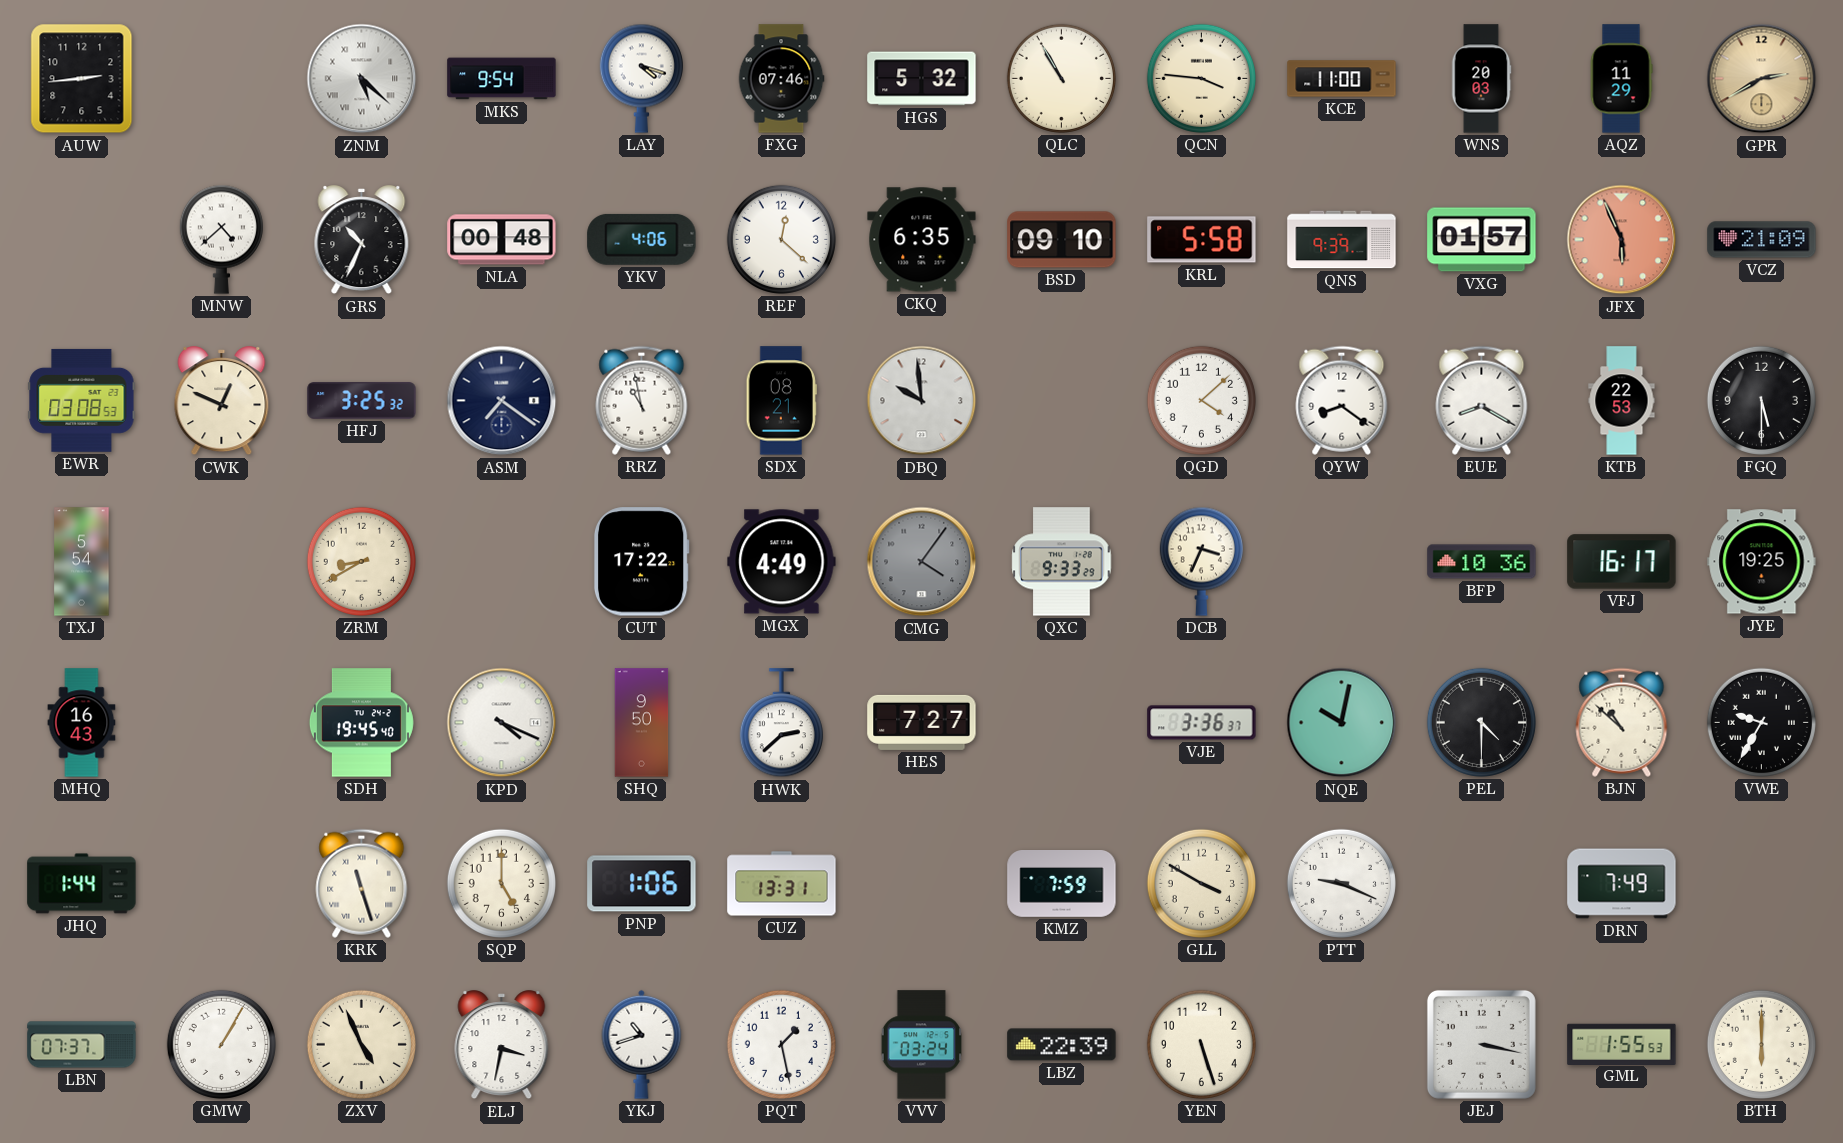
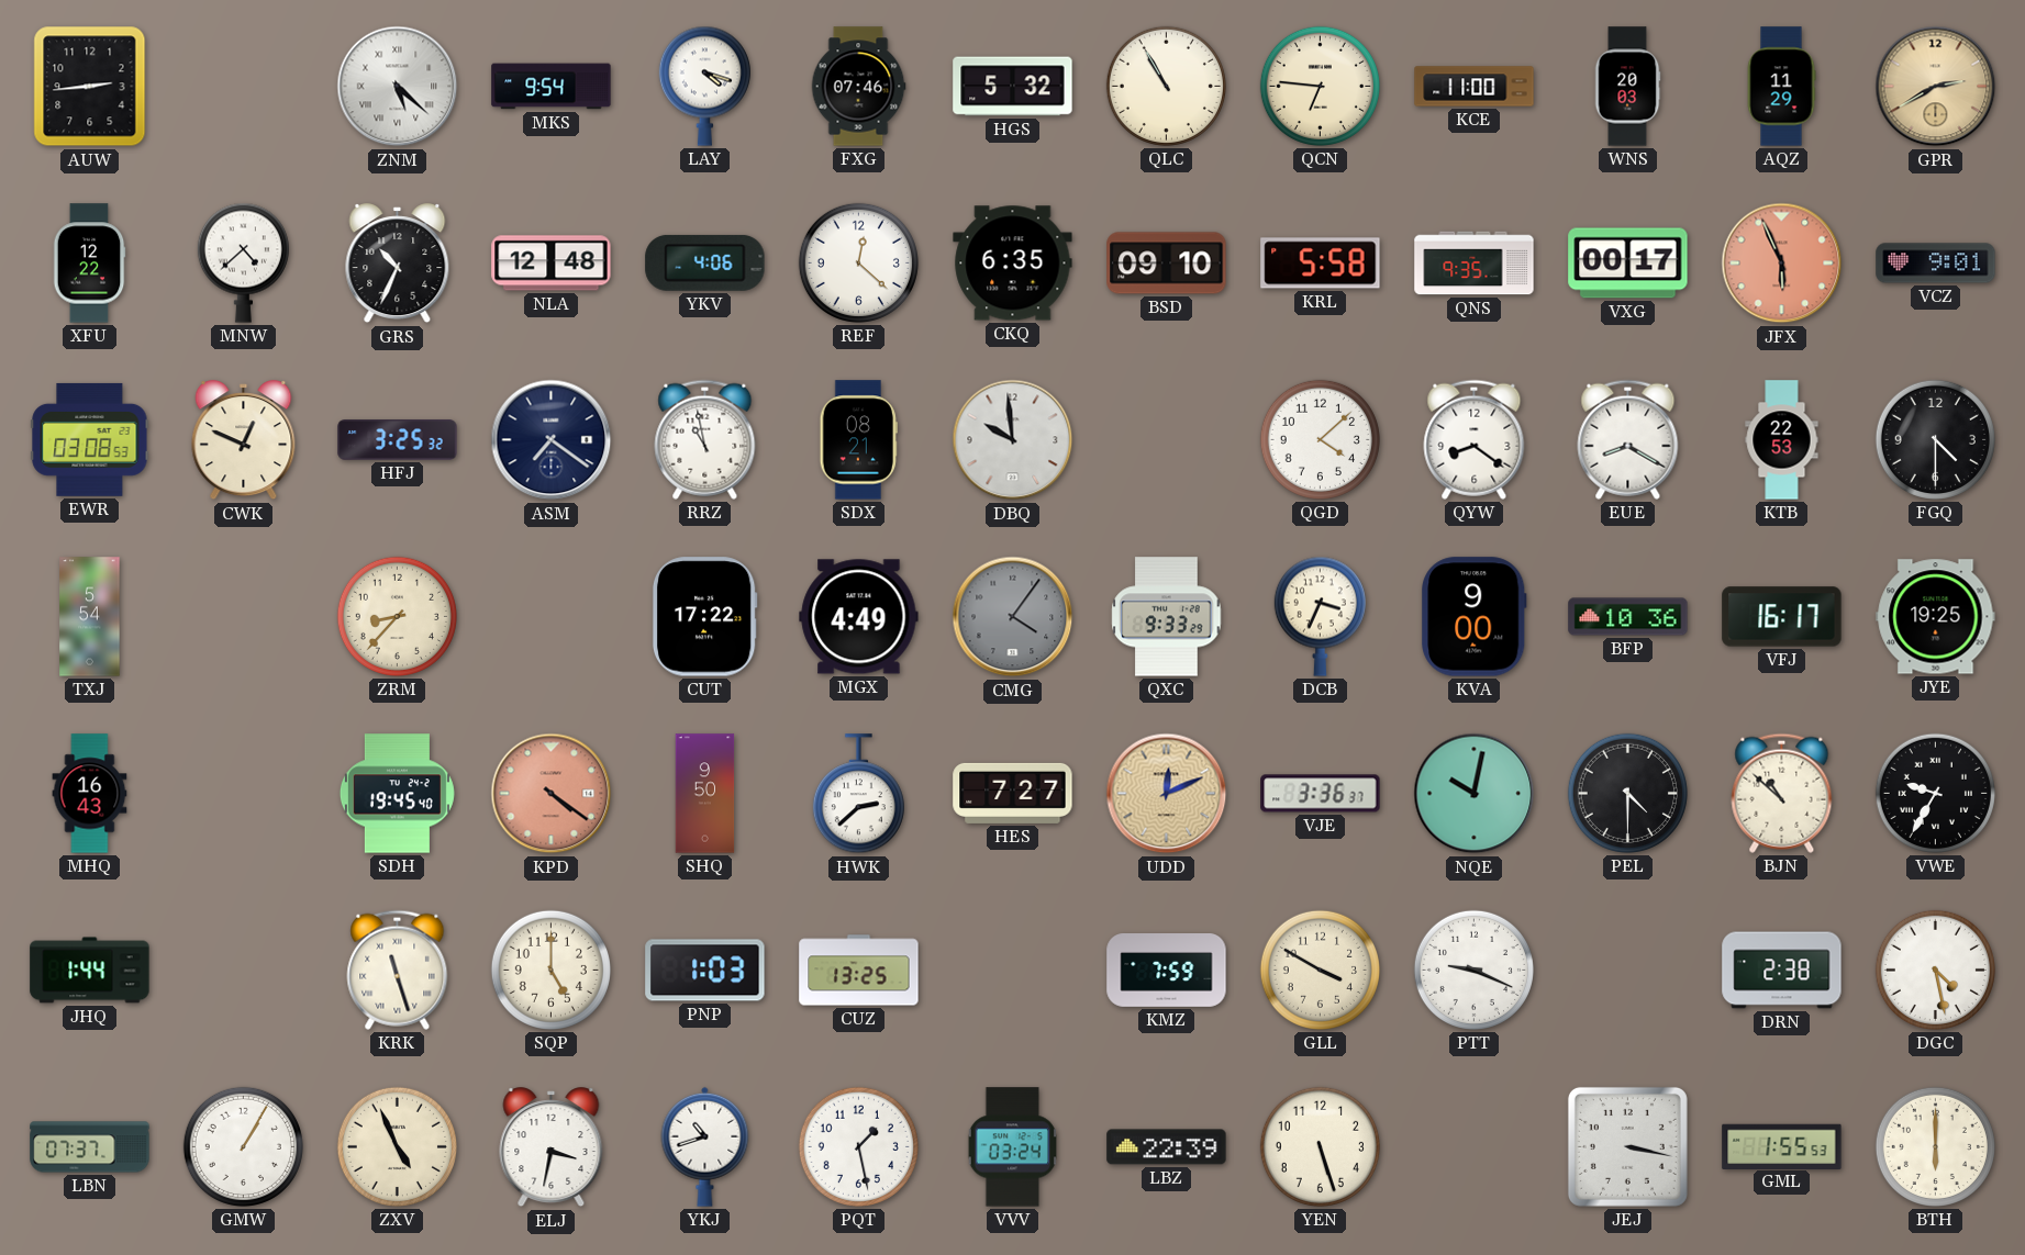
QCN: 3:46 -> 6:46
XFU: none -> 12:22
NLA: 00:48 -> 12:48
QNS: 9:39 -> 9:35
VXG: 01:57 -> 00:17
VCZ: 21:09 -> 9:01
FGQ: 5:30 -> 4:30
ZRM: 8:40 -> 8:37
KVA: none -> 9:00
KPD: 4:19 -> 4:21
KPD dial: white -> salmon
UDD: none -> 12:11
PNP: 1:06 -> 1:03
CUZ: 13:31 -> 13:25
DRN: 7:49 -> 2:38
DGC: none -> 4:28
